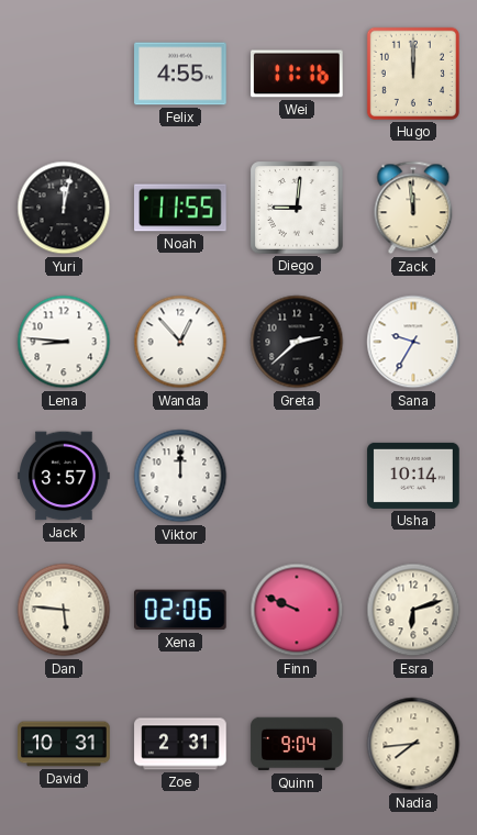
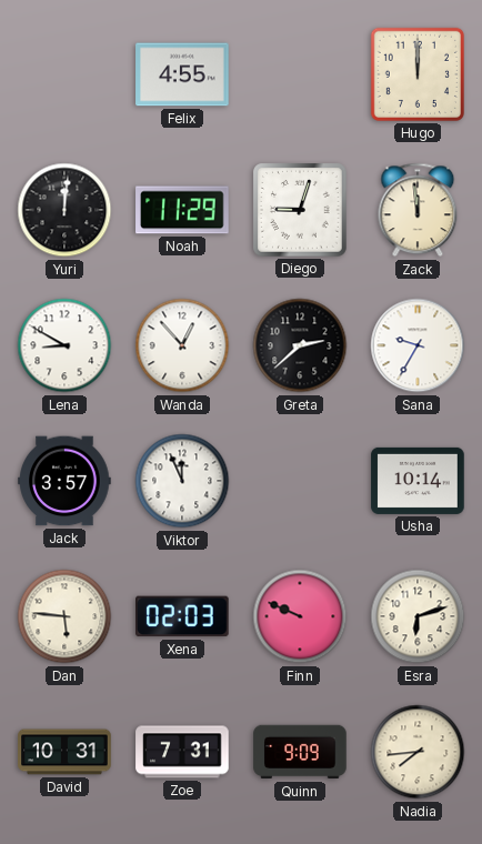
Wei: 11:16 -> none
Yuri: 12:02 -> 12:01
Noah: 11:55 -> 11:29
Diego: 9:01 -> 9:03
Lena: 8:46 -> 8:50
Viktor: 12:00 -> 11:56
Xena: 02:06 -> 02:03
Zoe: 2:31 -> 7:31
Quinn: 9:04 -> 9:09
